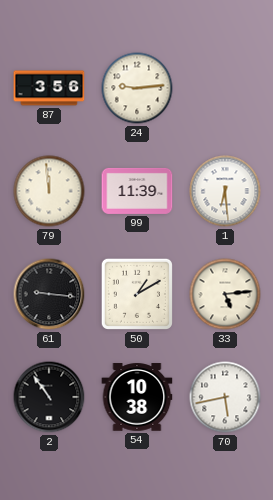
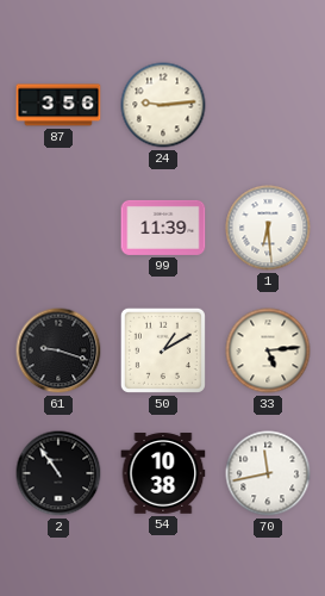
79: 11:59 -> none
61: 9:16 -> 9:18
70: 5:43 -> 11:43
